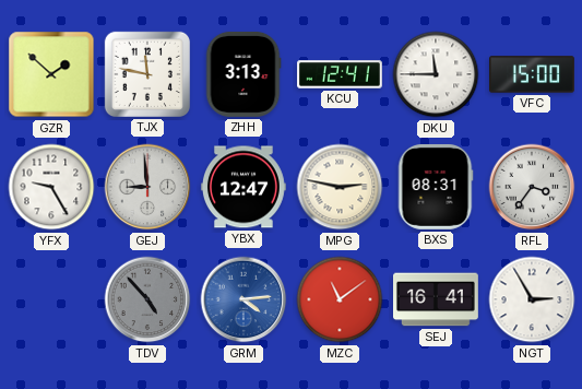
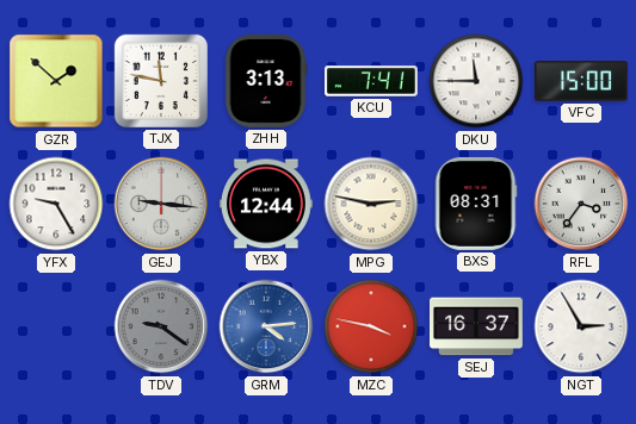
KCU: 12:41 -> 7:41
GEJ: 8:59 -> 9:16
YBX: 12:47 -> 12:44
TDV: 4:53 -> 9:21
MZC: 11:09 -> 3:47
SEJ: 16:41 -> 16:37
